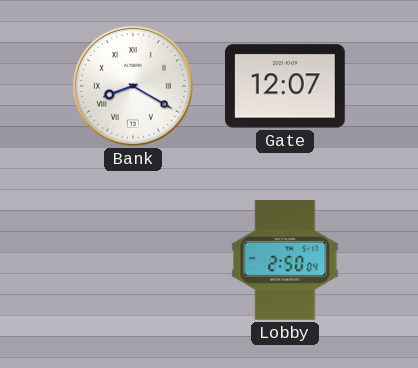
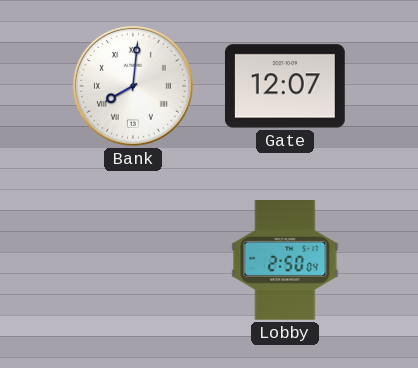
Bank: 8:20 -> 8:01
